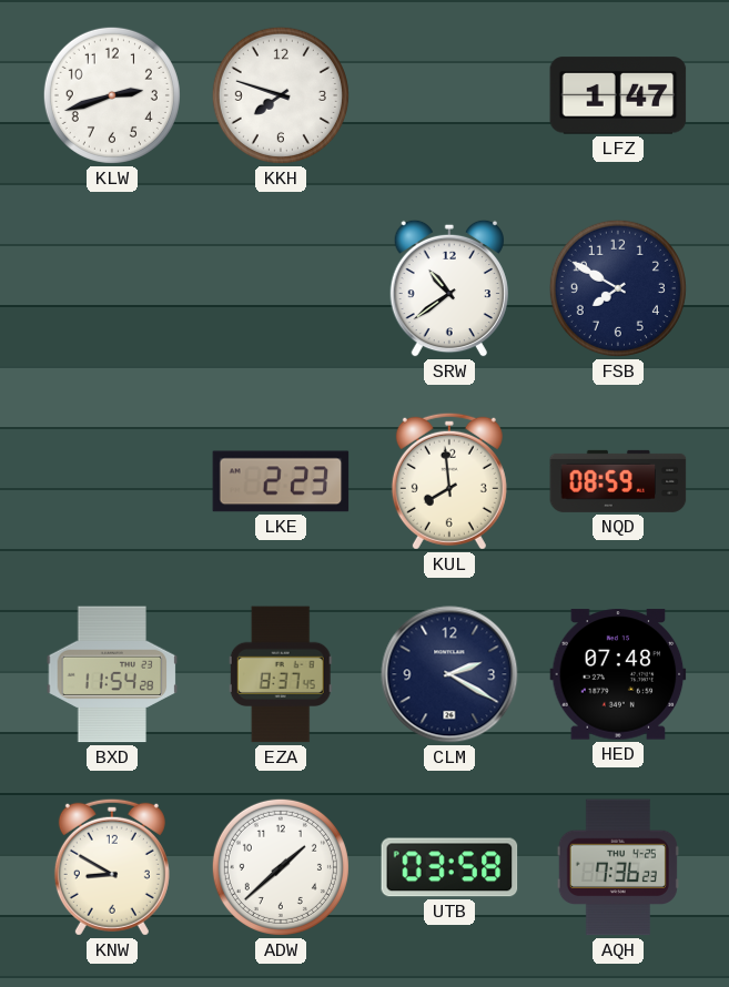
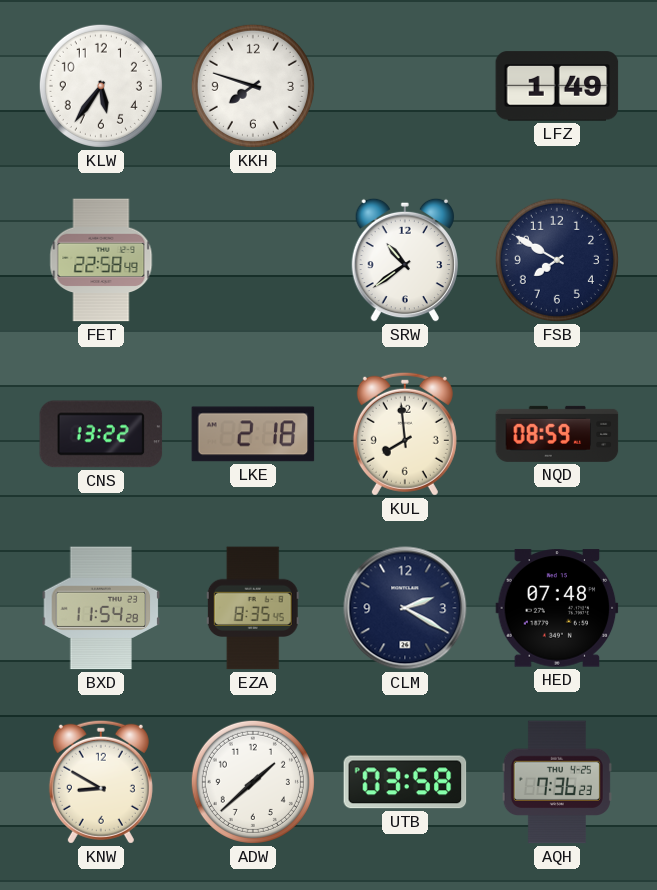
KLW: 2:42 -> 5:36
LFZ: 1:47 -> 1:49
FET: none -> 22:58
CNS: none -> 13:22
LKE: 2:23 -> 2:18
EZA: 8:37 -> 8:35
